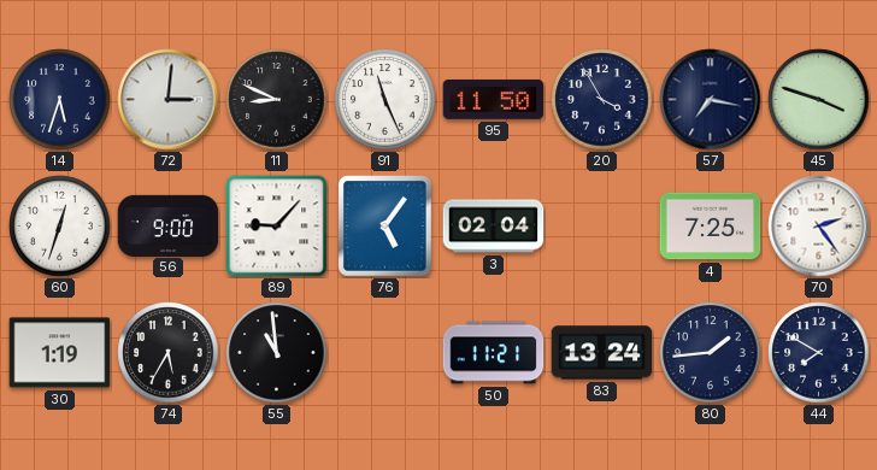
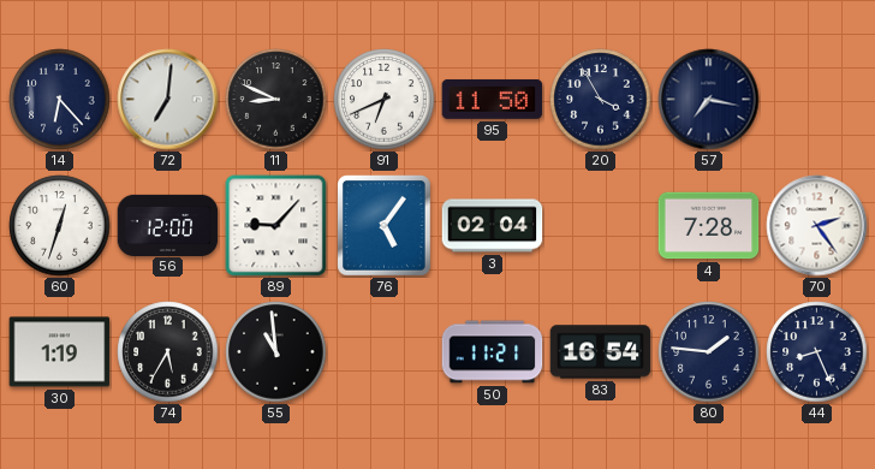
14: 5:33 -> 6:23
72: 3:01 -> 7:01
91: 11:26 -> 6:41
45: 3:48 -> none
56: 9:00 -> 12:00
4: 7:25 -> 7:28
83: 13:24 -> 16:54
80: 1:44 -> 1:46
44: 7:50 -> 8:26
